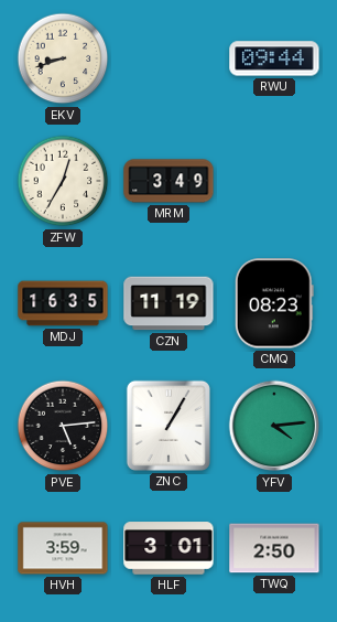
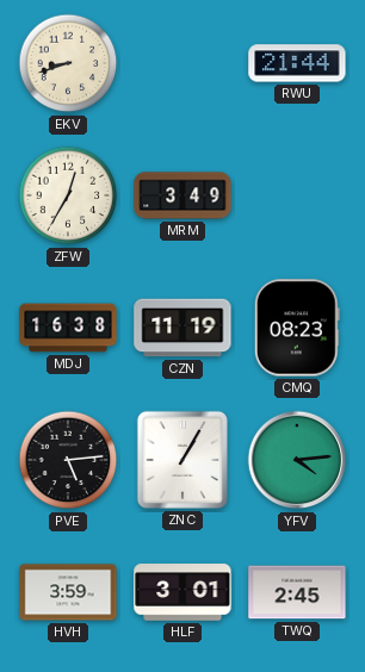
RWU: 09:44 -> 21:44
MDJ: 16:35 -> 16:38
TWQ: 2:50 -> 2:45
